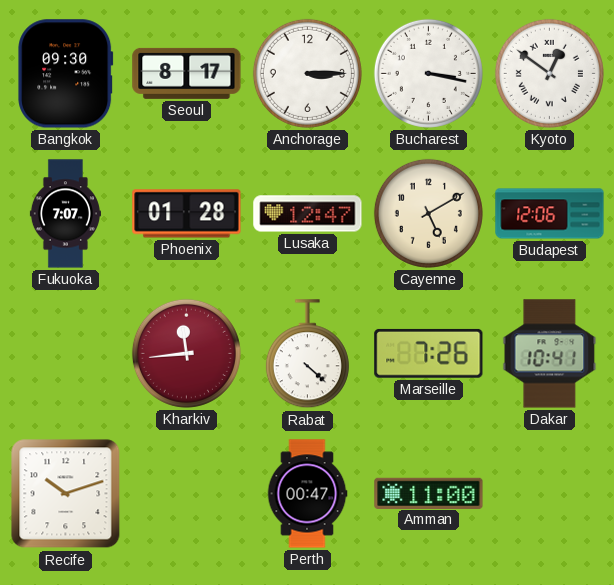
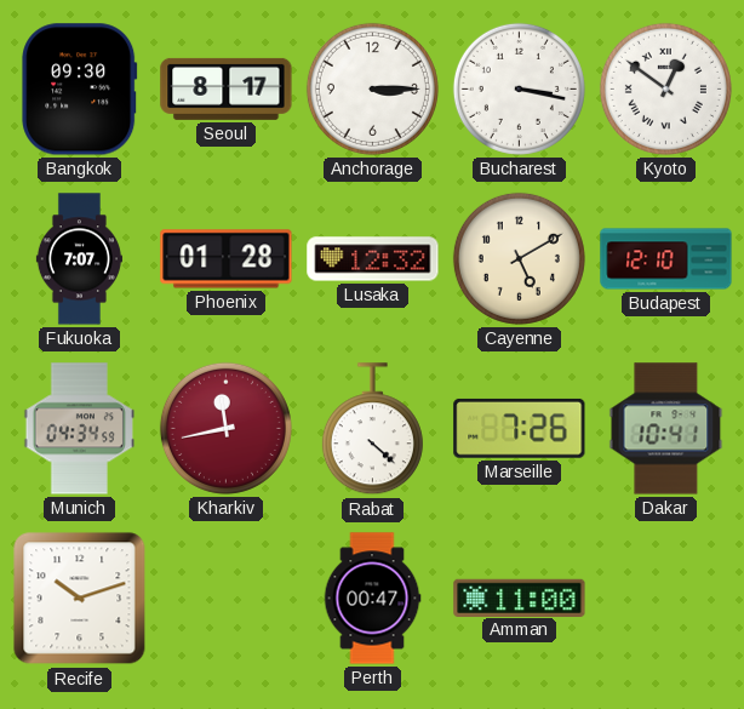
Lusaka: 12:47 -> 12:32
Budapest: 12:06 -> 12:10
Munich: none -> 04:34
Kharkiv: 11:44 -> 11:43
